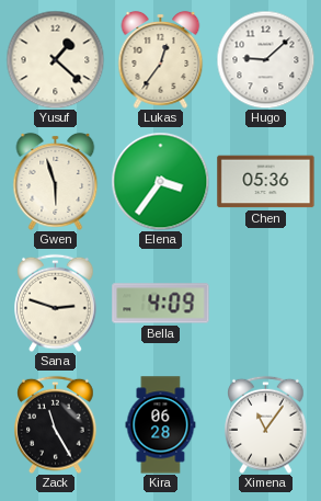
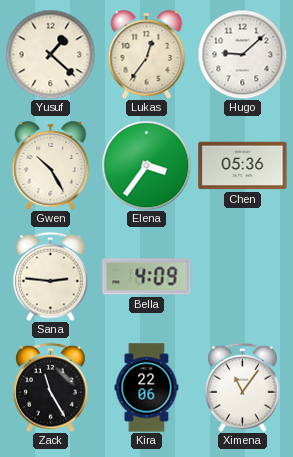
Gwen: 5:57 -> 10:25
Sana: 2:48 -> 2:46
Kira: 06:28 -> 22:06
